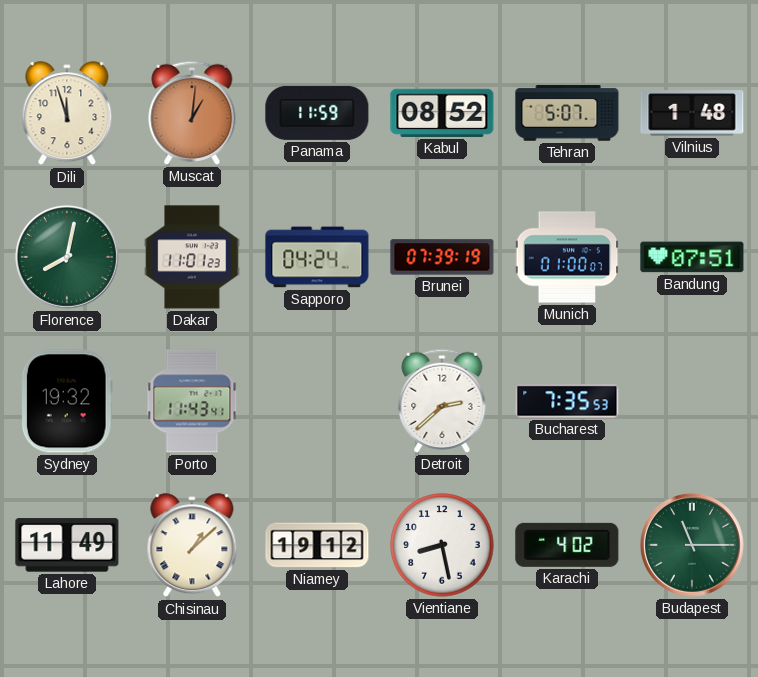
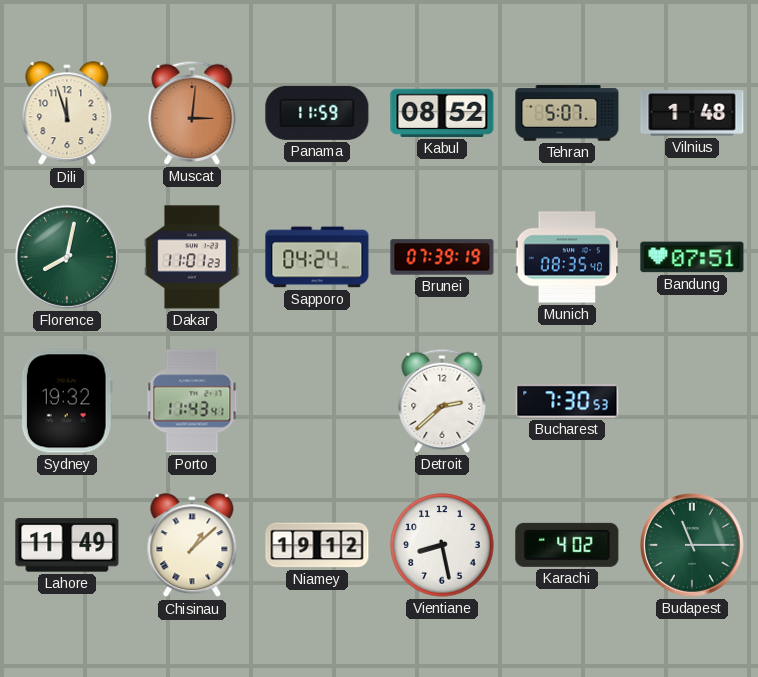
Muscat: 1:01 -> 3:01
Munich: 01:00 -> 08:35
Bucharest: 7:35 -> 7:30
